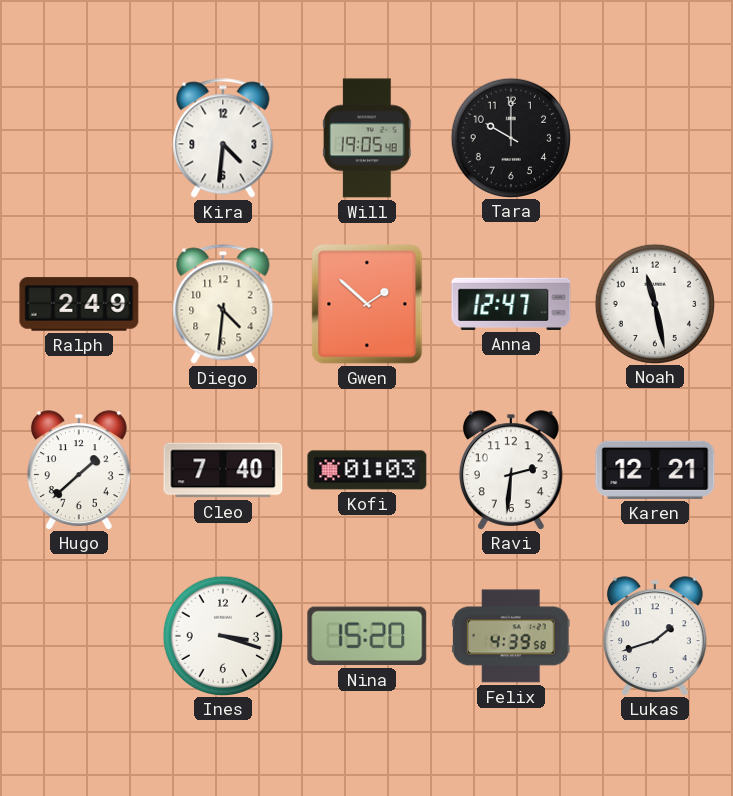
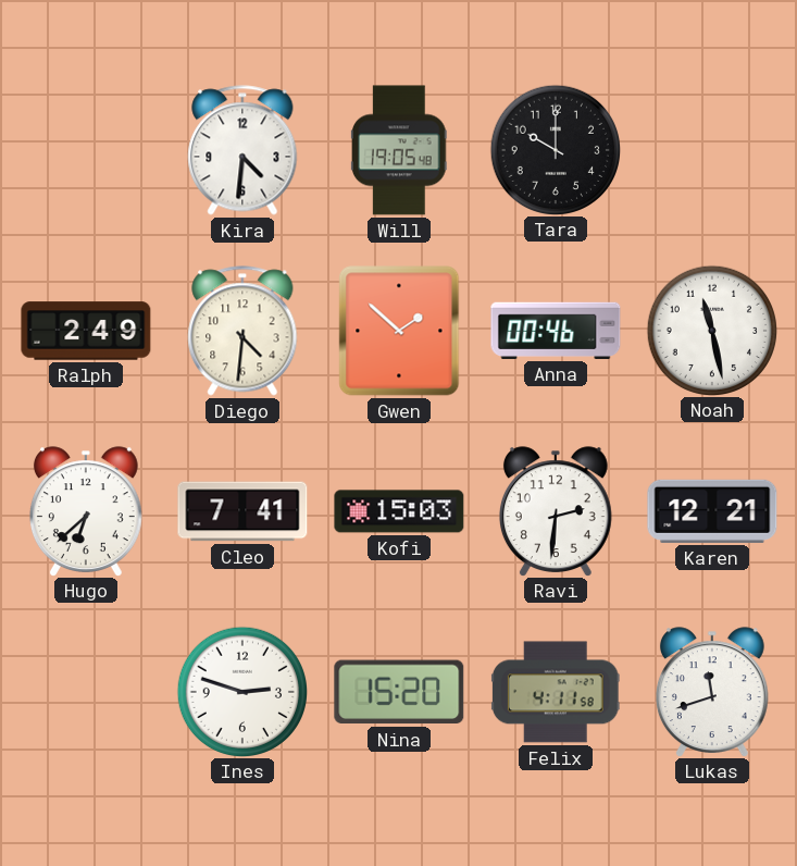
Anna: 12:47 -> 00:46
Hugo: 1:38 -> 6:38
Cleo: 7:40 -> 7:41
Kofi: 01:03 -> 15:03
Ines: 3:18 -> 2:48
Felix: 4:39 -> 4:11
Lukas: 1:42 -> 11:42
